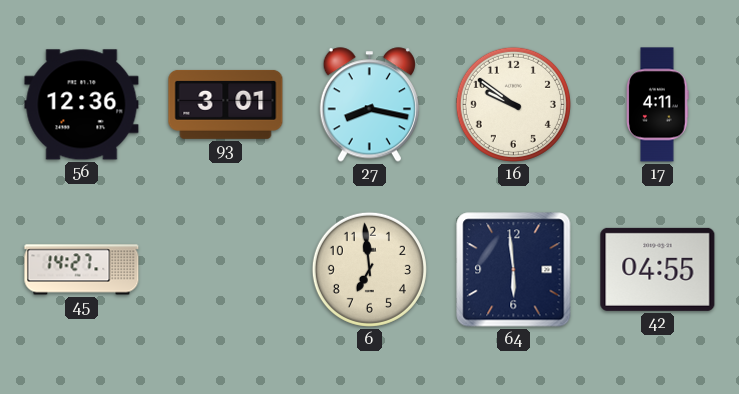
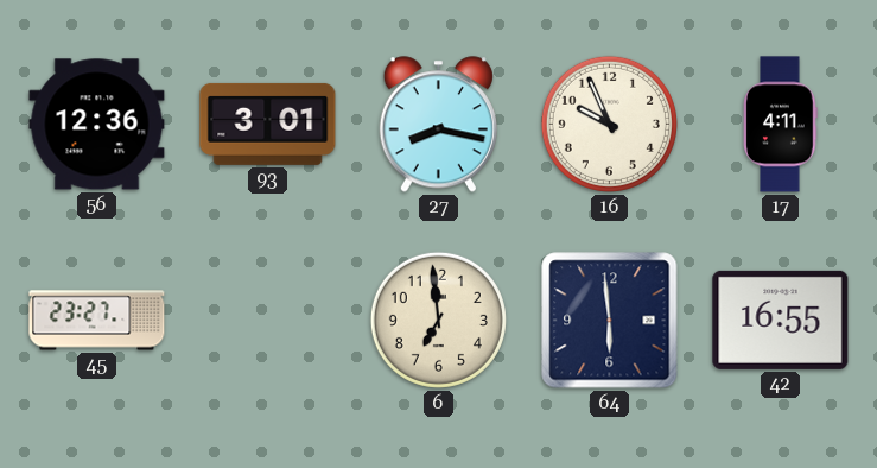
16: 9:51 -> 9:56
45: 14:27 -> 23:27
42: 04:55 -> 16:55
